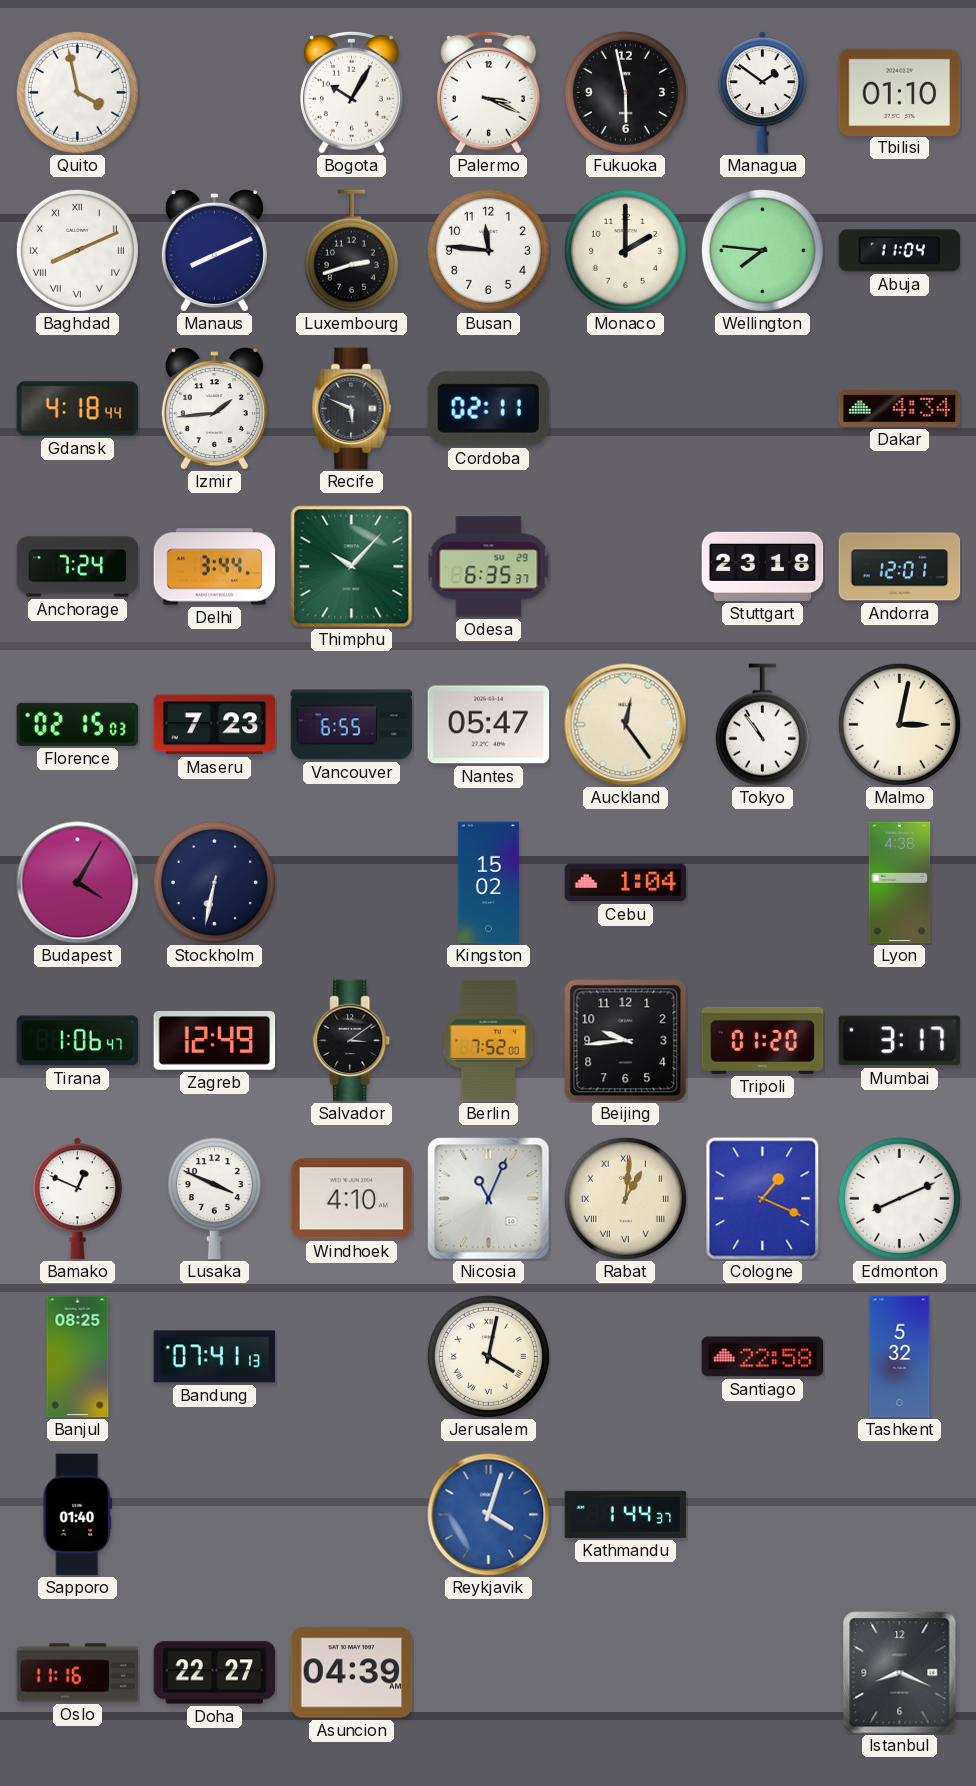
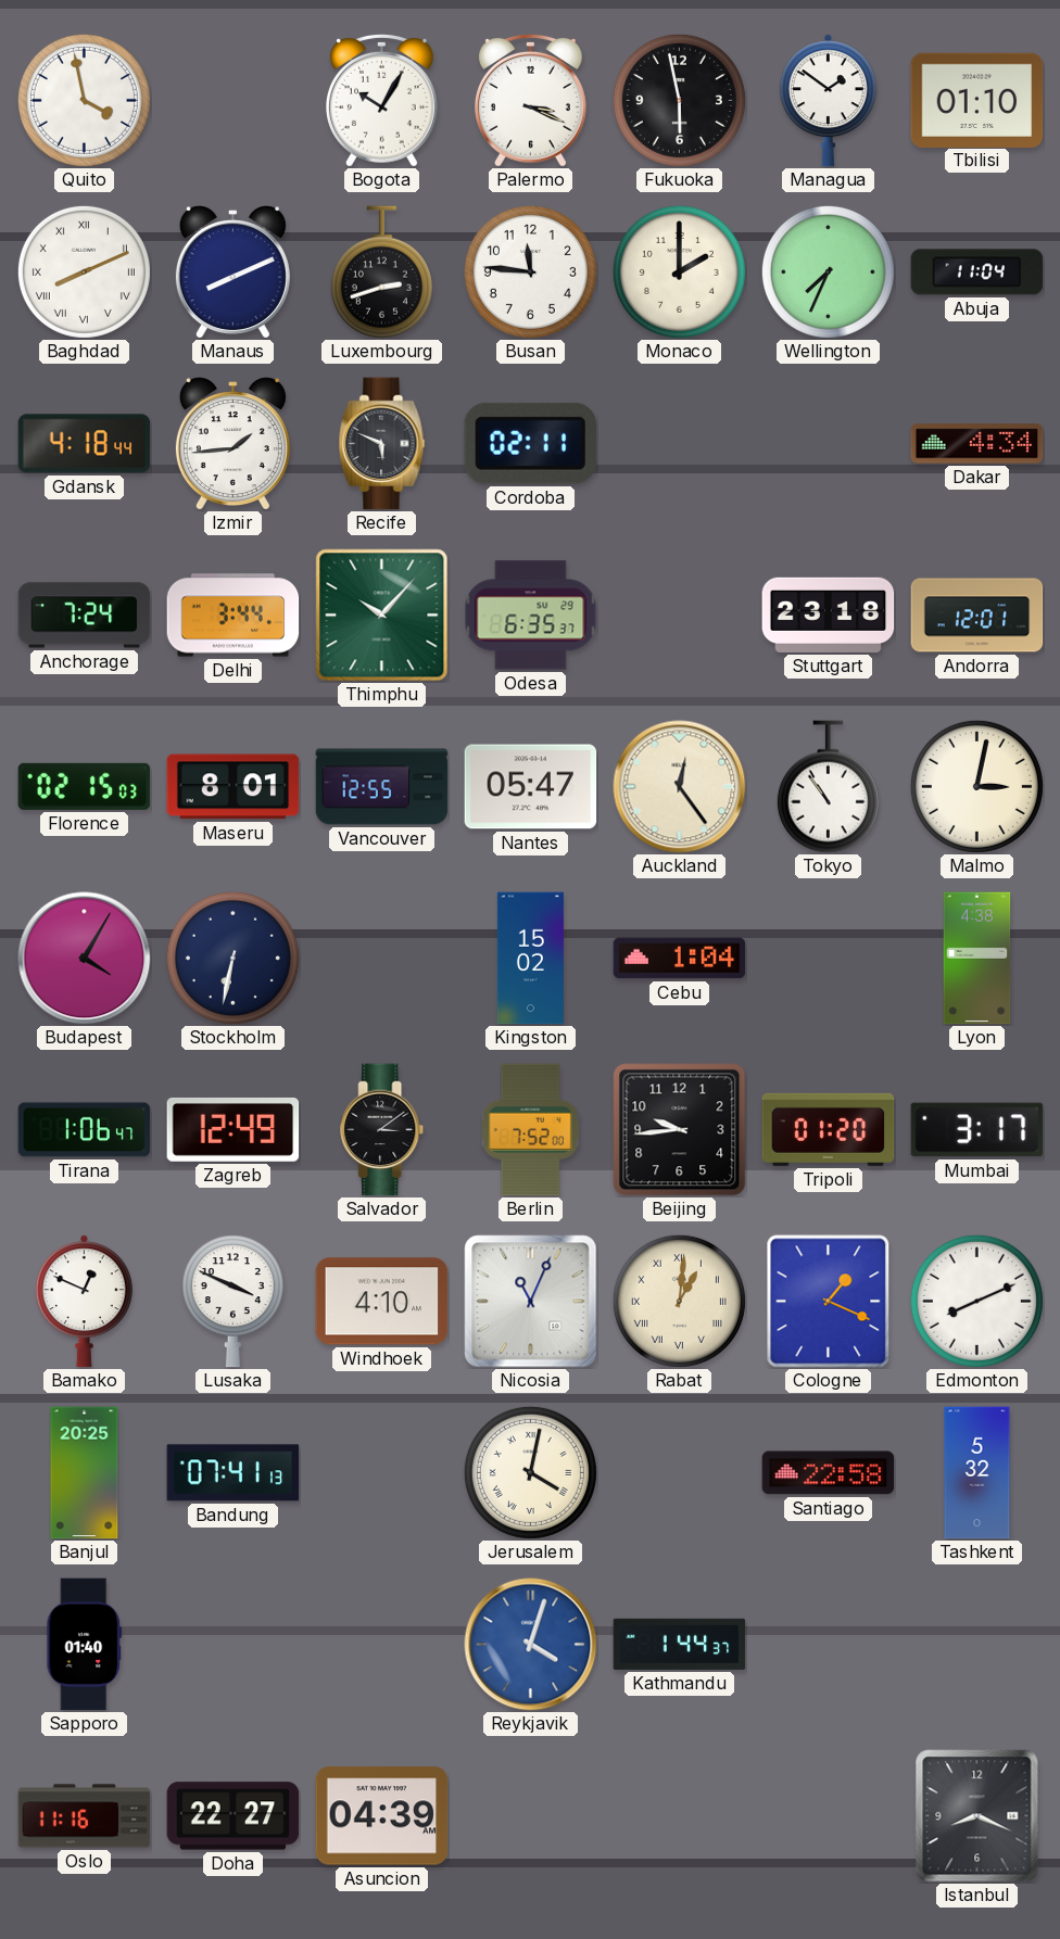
Wellington: 7:46 -> 7:34
Maseru: 7:23 -> 8:01
Vancouver: 6:55 -> 12:55
Banjul: 08:25 -> 20:25
